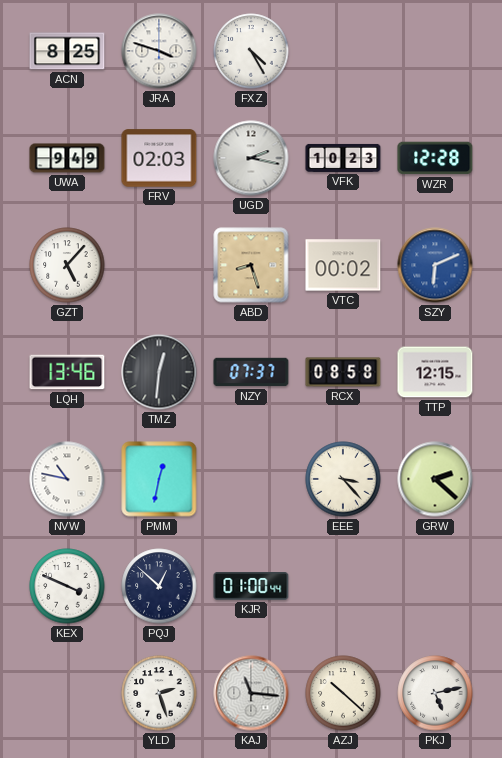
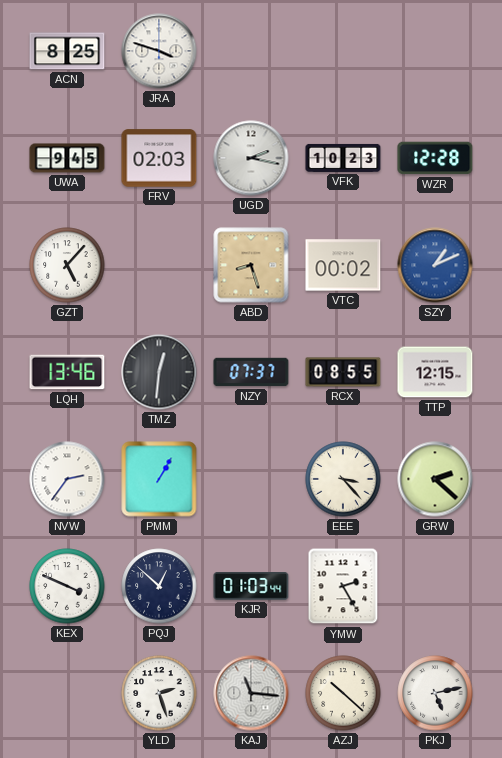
FXZ: 4:25 -> none
UWA: 9:49 -> 9:45
SZY: 6:11 -> 1:11
RCX: 08:58 -> 08:55
NVW: 10:47 -> 2:36
PMM: 12:32 -> 1:05
KJR: 01:00 -> 01:03
YMW: none -> 2:25
